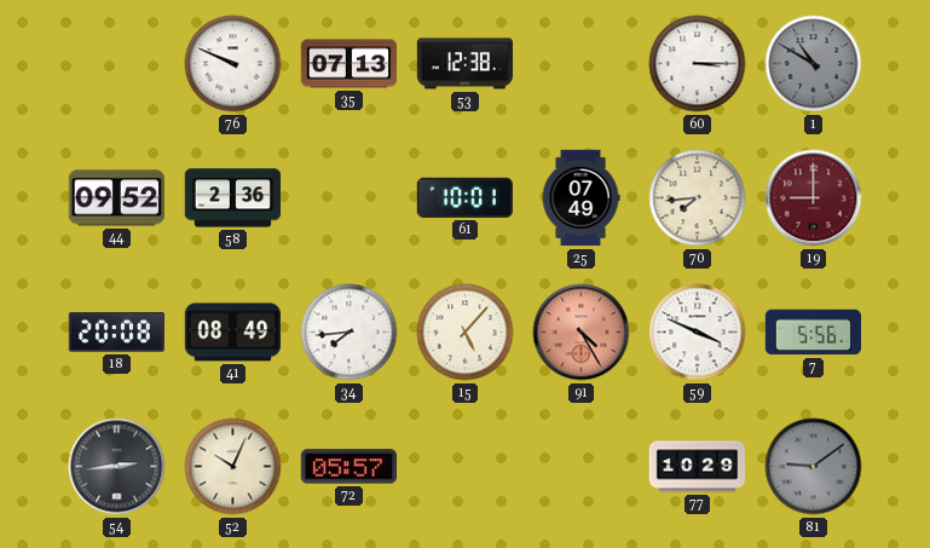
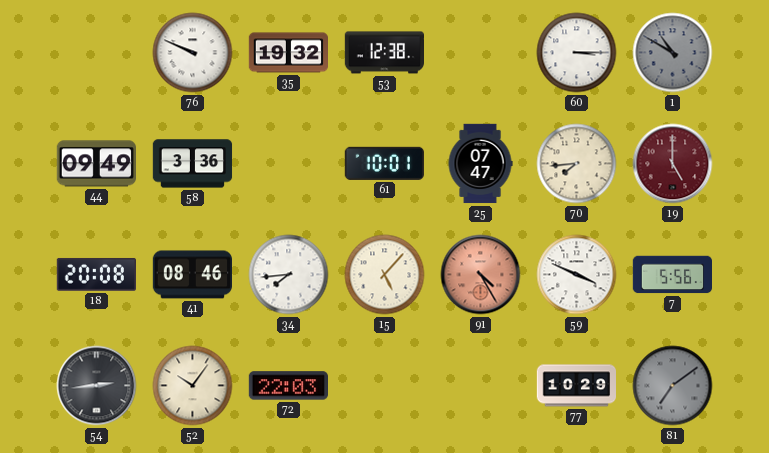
35: 07:13 -> 19:32
44: 09:52 -> 09:49
58: 2:36 -> 3:36
25: 07:49 -> 07:47
19: 9:00 -> 5:00
41: 08:49 -> 08:46
52: 10:04 -> 10:06
72: 05:57 -> 22:03
81: 9:09 -> 7:09
